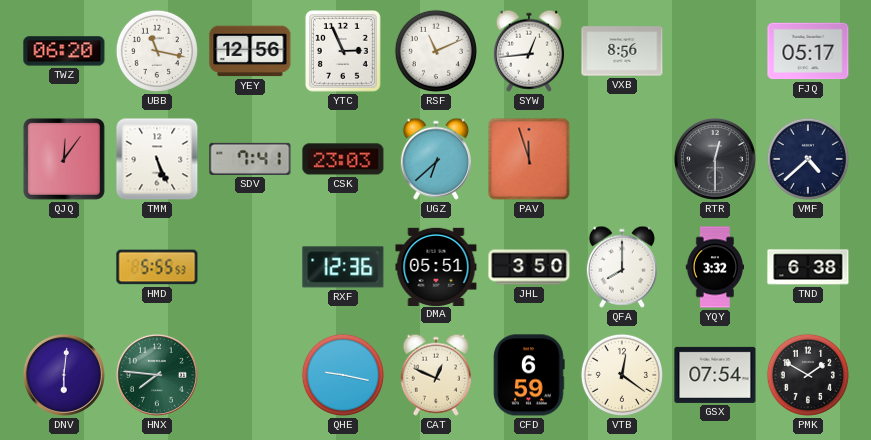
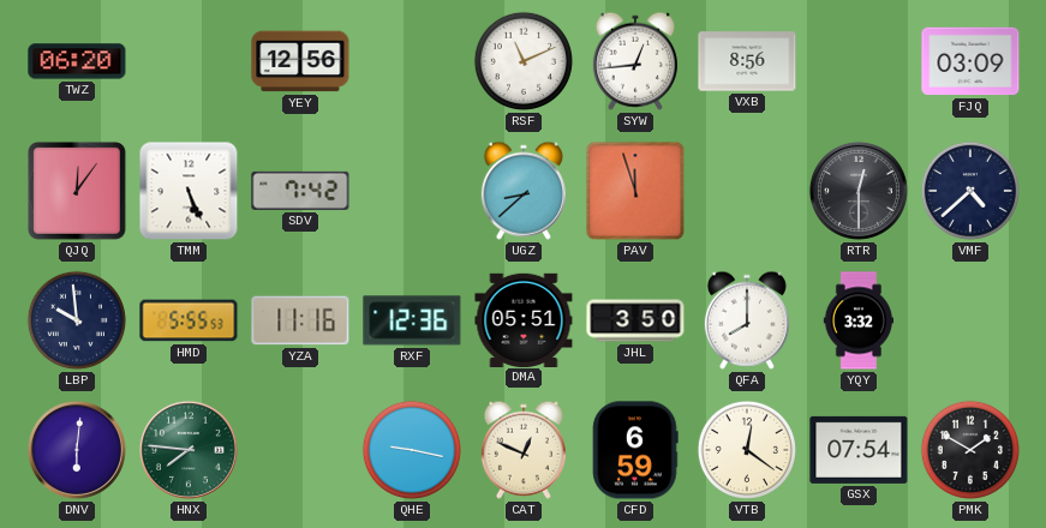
UBB: 11:17 -> none
YTC: 2:56 -> none
FJQ: 05:17 -> 03:09
SDV: 7:41 -> 7:42
CSK: 23:03 -> none
UGZ: 6:38 -> 8:38
LBP: none -> 9:59
YZA: none -> 11:16
TND: 6:38 -> none
